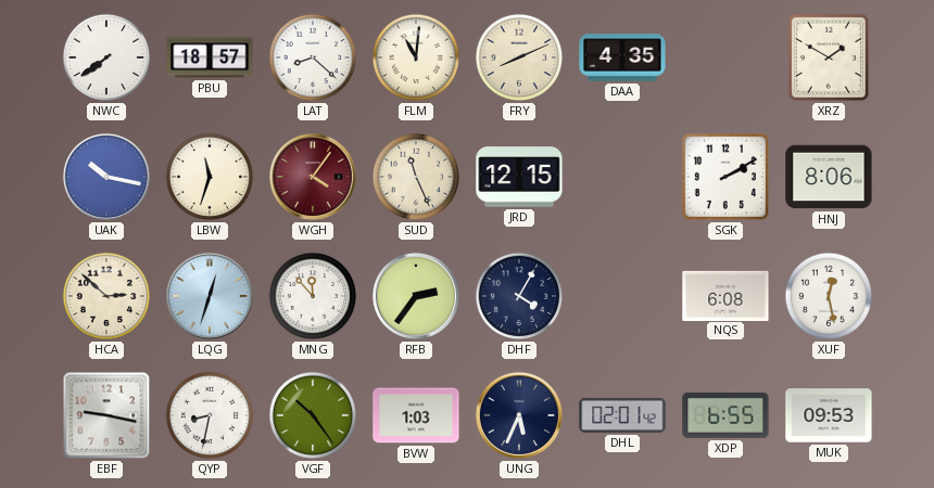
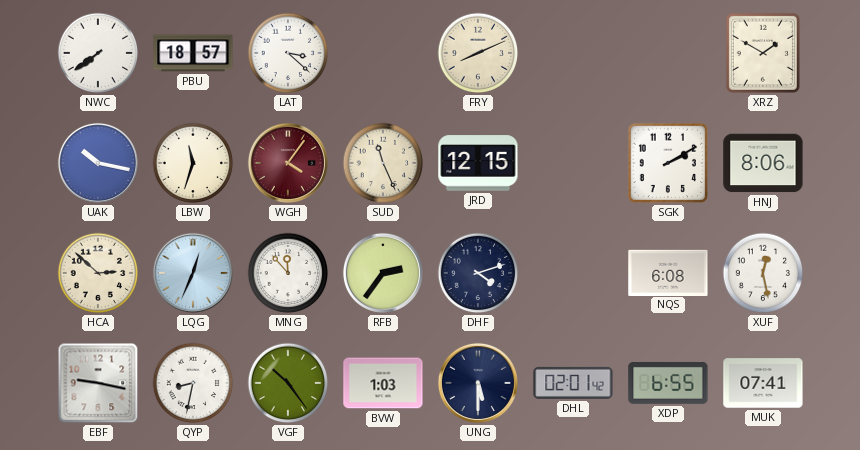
LAT: 8:22 -> 3:22
FLM: 11:01 -> none
DAA: 4:35 -> none
LQG: 12:33 -> 12:34
DHF: 4:05 -> 4:12
UNG: 5:34 -> 5:30
MUK: 09:53 -> 07:41
